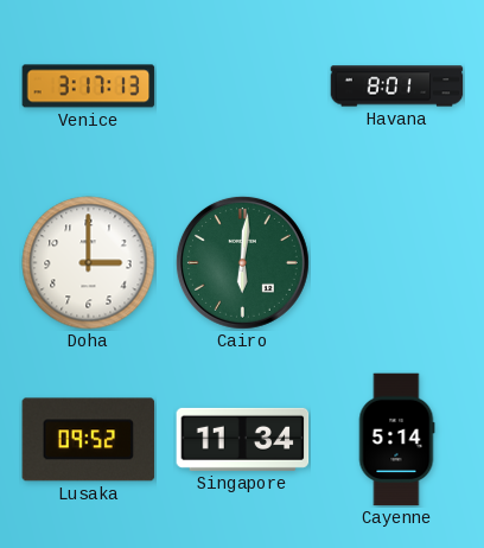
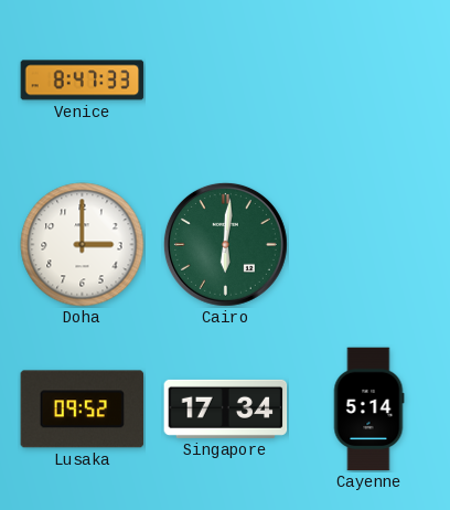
Venice: 3:17 -> 8:47
Havana: 8:01 -> none
Singapore: 11:34 -> 17:34
